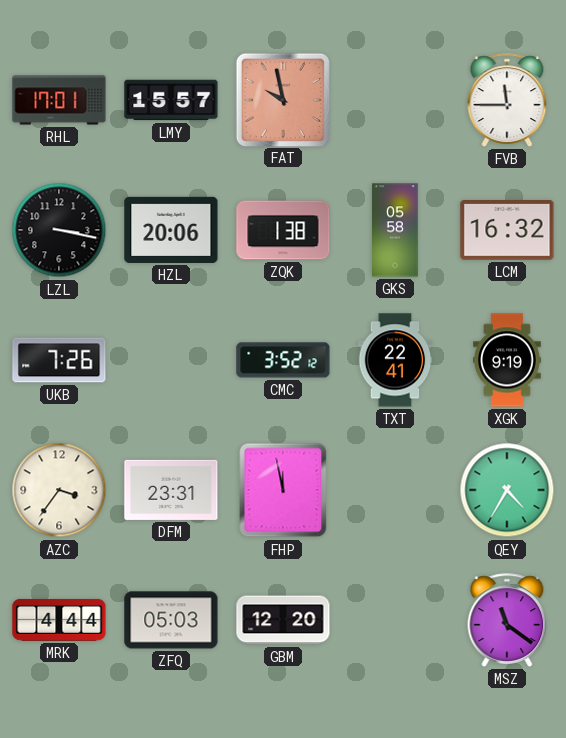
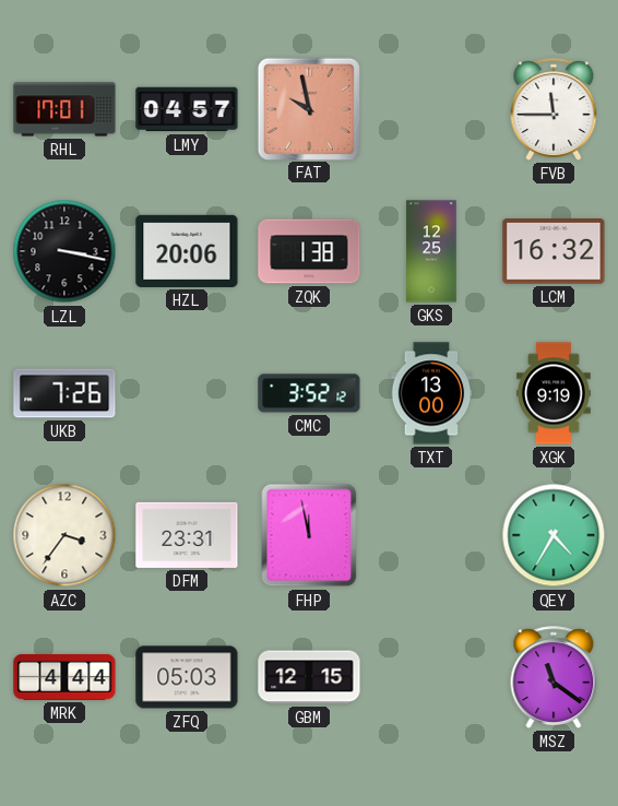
LMY: 15:57 -> 04:57
GKS: 05:58 -> 12:25
TXT: 22:41 -> 13:00
GBM: 12:20 -> 12:15
